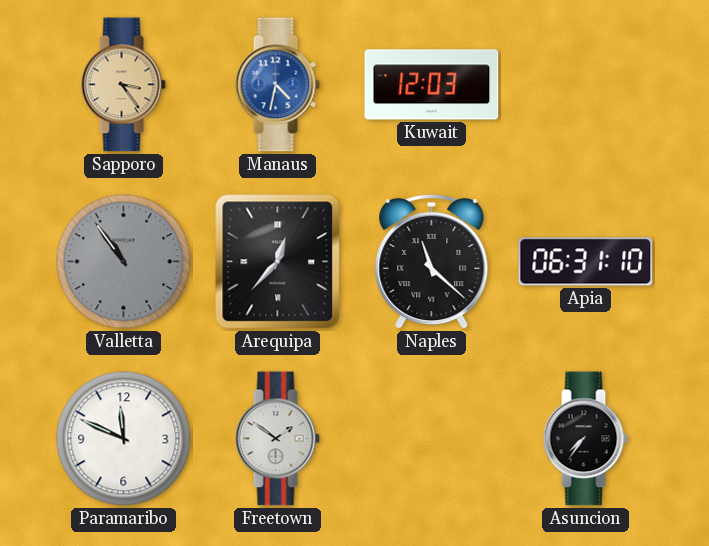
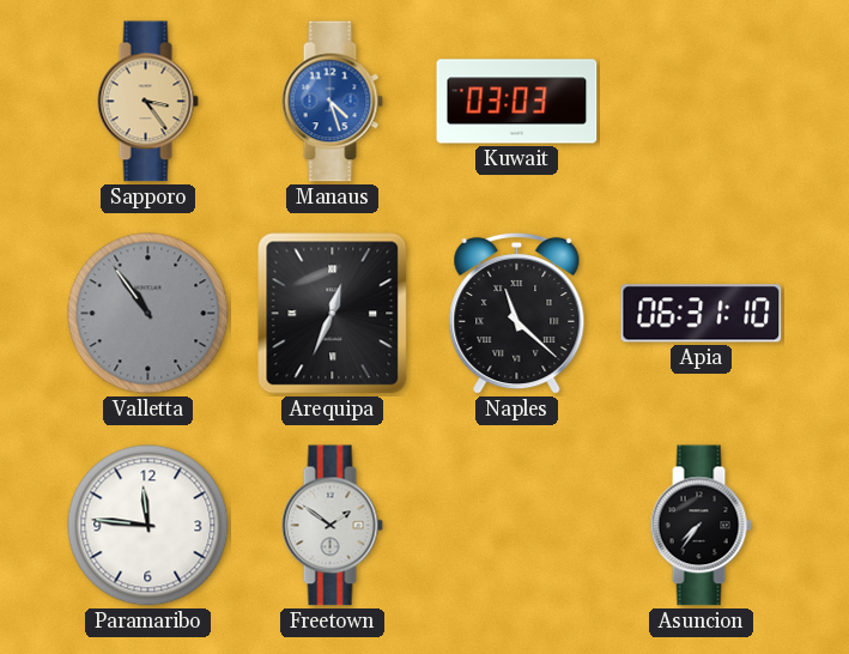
Manaus: 4:32 -> 4:27
Kuwait: 12:03 -> 03:03
Arequipa: 12:37 -> 12:34
Paramaribo: 11:49 -> 11:46
